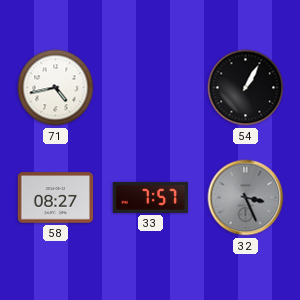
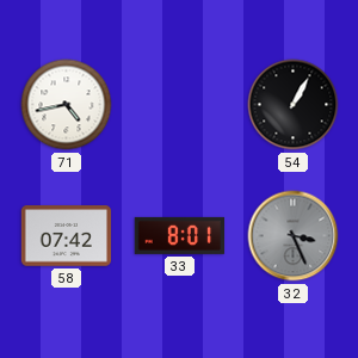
58: 08:27 -> 07:42
33: 7:57 -> 8:01
